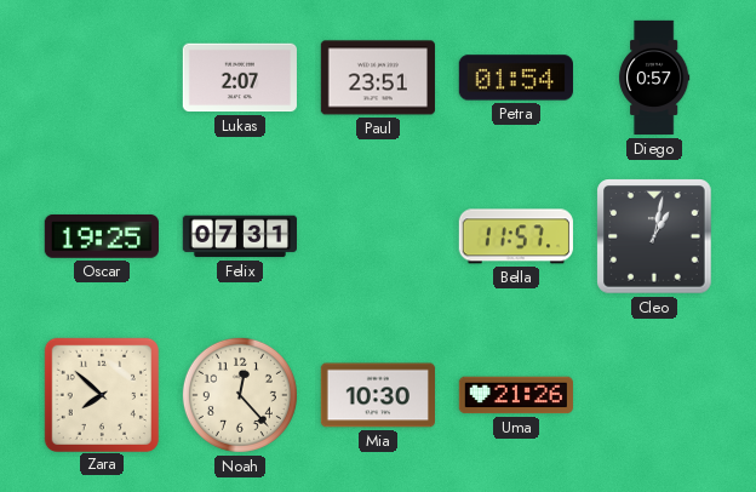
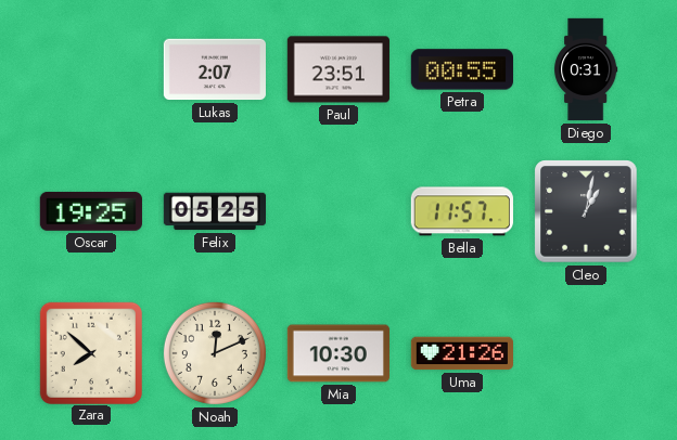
Petra: 01:54 -> 00:55
Diego: 0:57 -> 0:31
Felix: 07:31 -> 05:25
Noah: 12:23 -> 12:11
